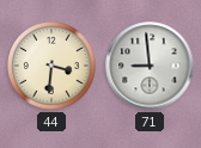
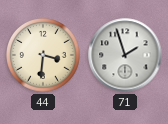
71: 8:59 -> 1:57
